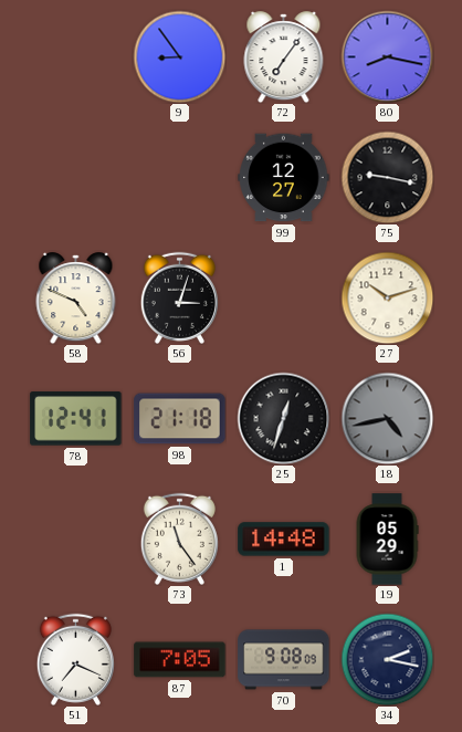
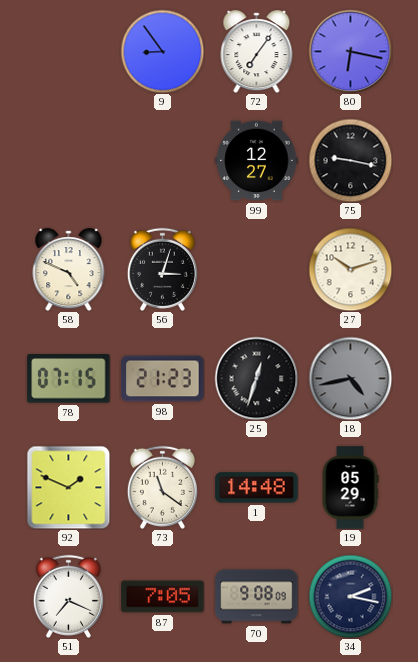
80: 8:17 -> 6:17
78: 12:41 -> 07:15
98: 21:18 -> 21:23
92: none -> 1:49
73: 11:24 -> 11:21
